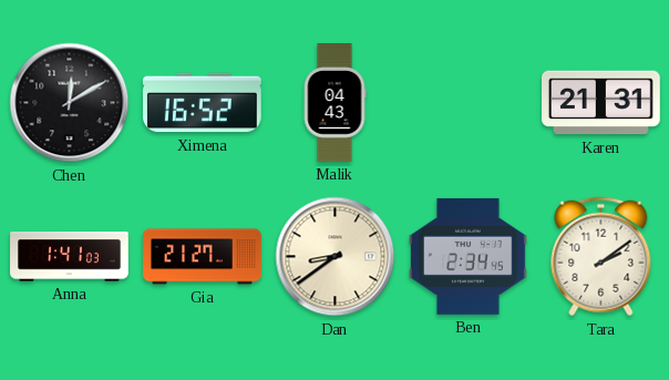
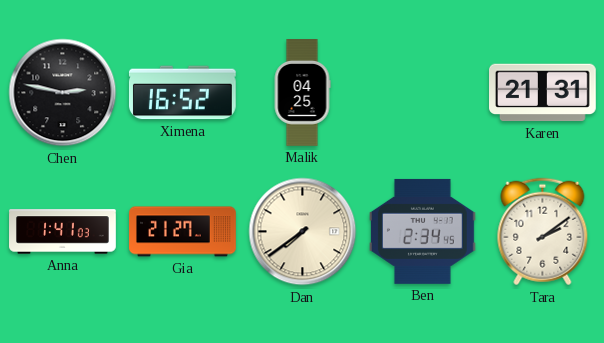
Chen: 12:10 -> 2:47
Malik: 04:43 -> 04:25
Dan: 8:39 -> 7:39
